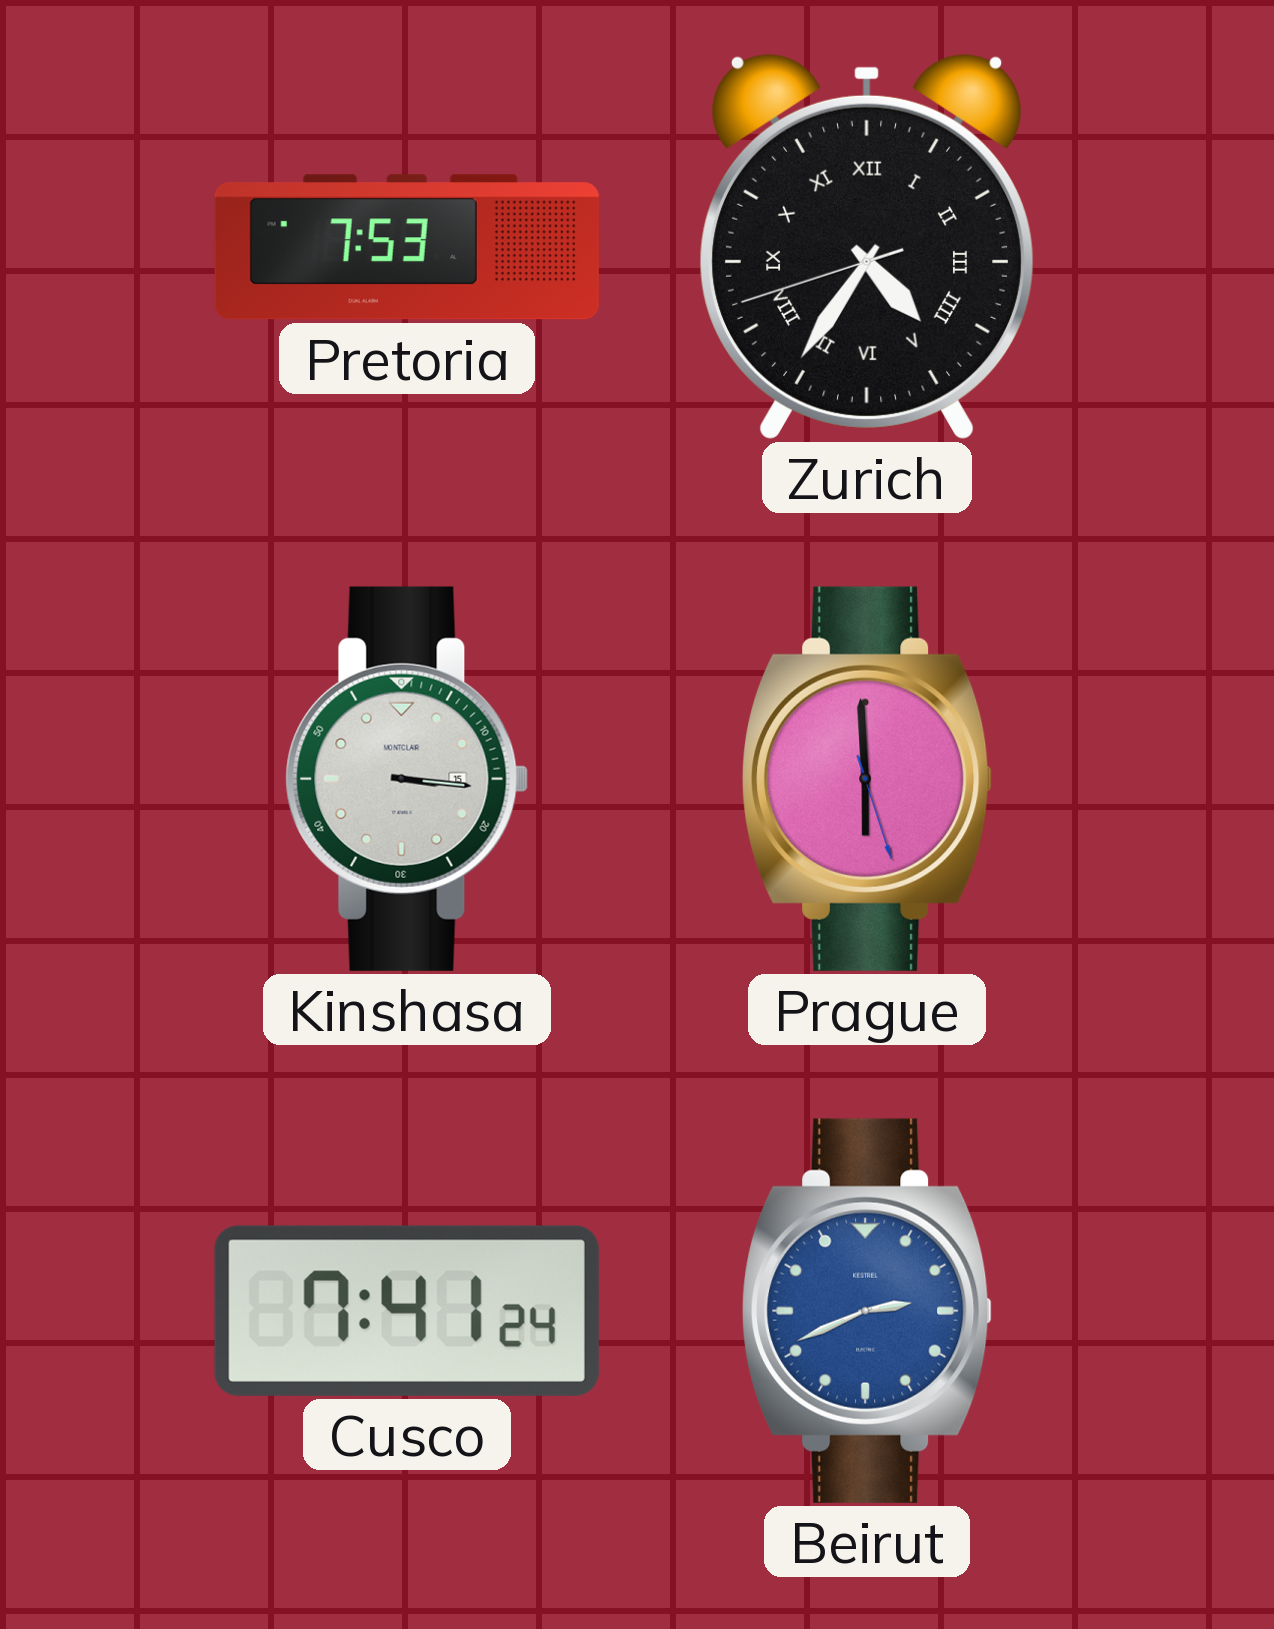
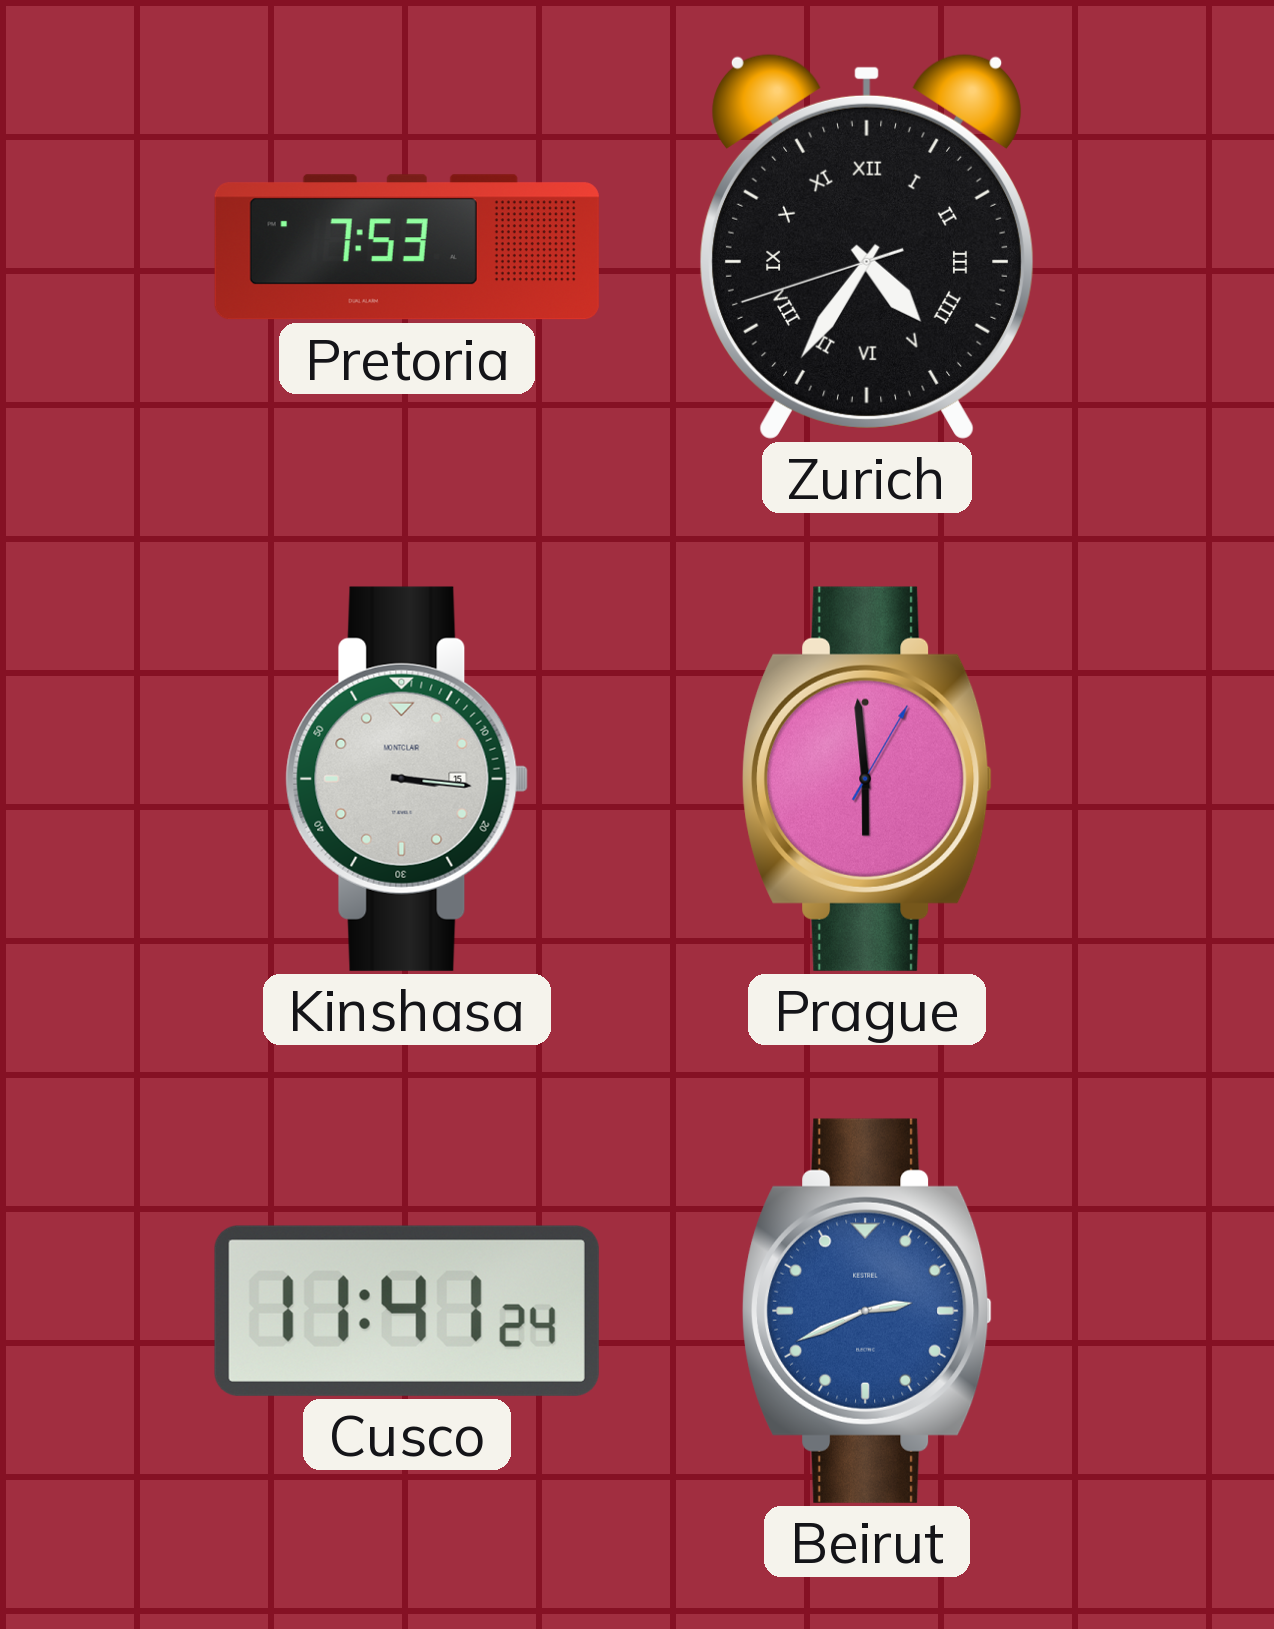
Prague: 5:59:27 -> 5:59:05
Cusco: 7:41 -> 11:41
